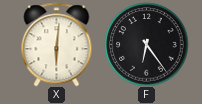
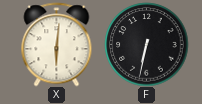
F: 6:24 -> 6:32
